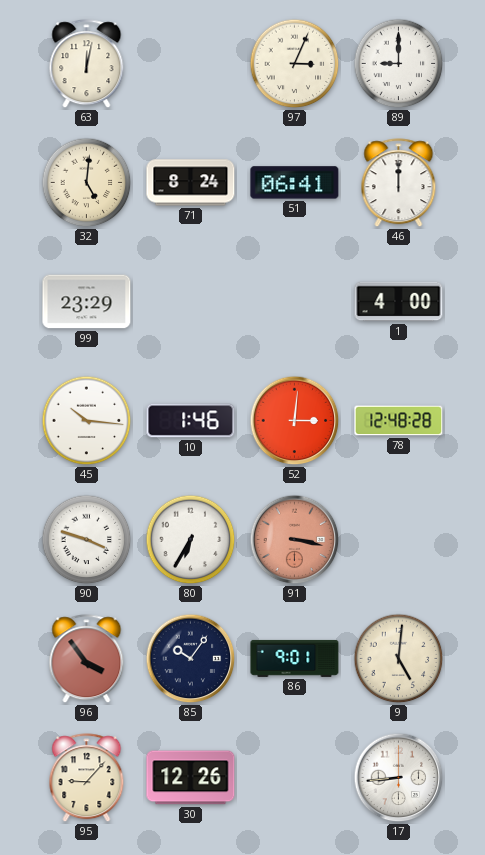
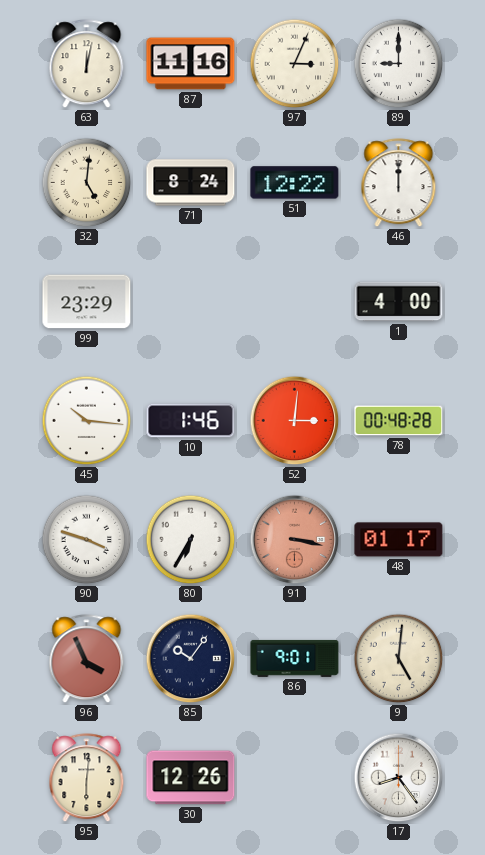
87: none -> 11:16
51: 06:41 -> 12:22
78: 12:48 -> 00:48
48: none -> 01:17
96: 3:54 -> 3:56
95: 9:07 -> 6:01
17: 8:44 -> 8:24
